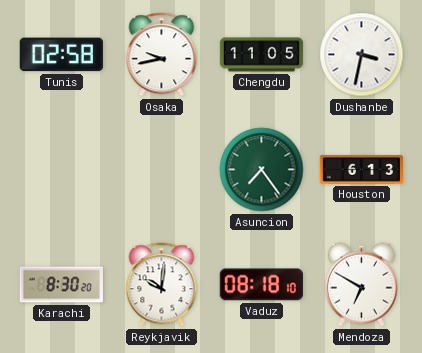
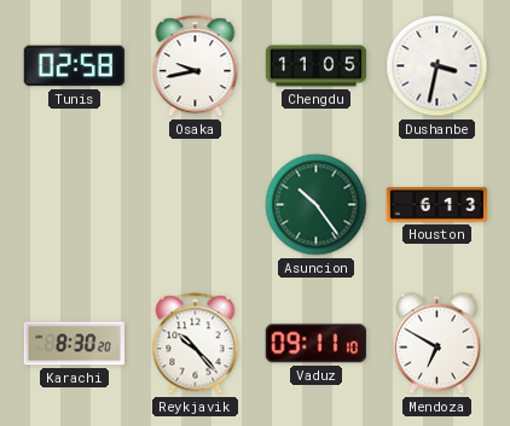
Asuncion: 7:24 -> 10:24
Reykjavik: 10:01 -> 10:23
Vaduz: 08:18 -> 09:11
